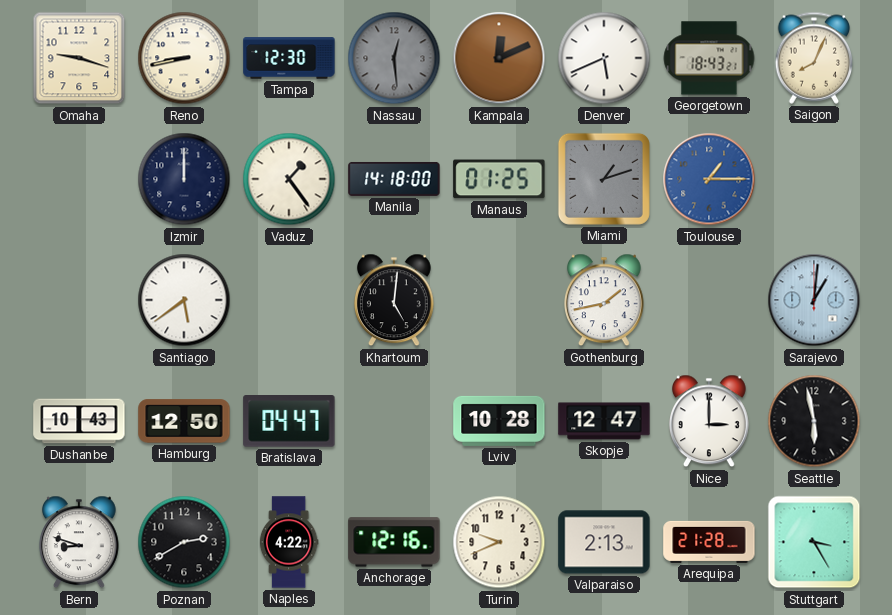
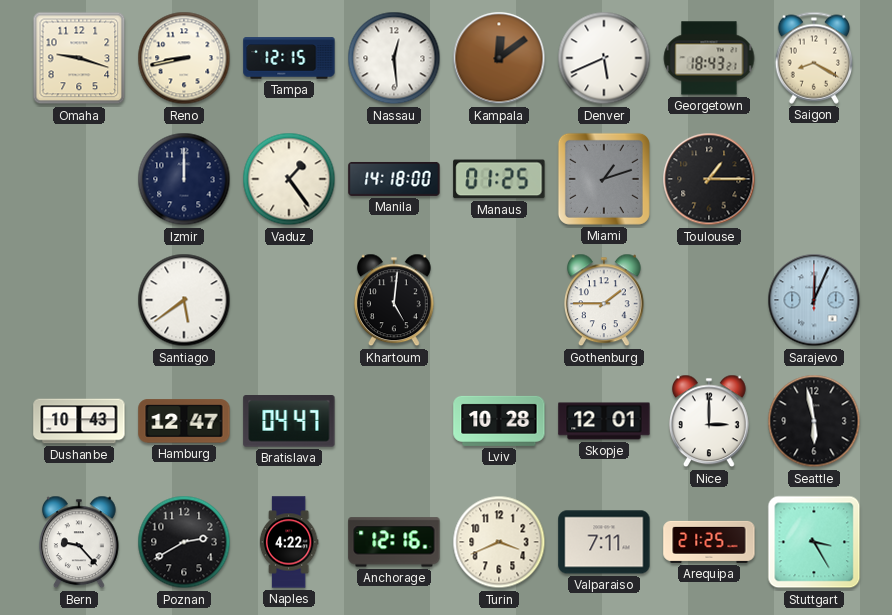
Tampa: 12:30 -> 12:15
Nassau dial: grey -> white
Kampala: 12:11 -> 12:09
Saigon: 8:04 -> 8:20
Toulouse dial: blue -> black
Gothenburg: 1:43 -> 1:45
Sarajevo: 1:01 -> 12:04
Hamburg: 12:50 -> 12:47
Skopje: 12:47 -> 12:01
Bern: 8:48 -> 9:23
Turin: 9:41 -> 3:41
Valparaiso: 2:13 -> 7:11
Arequipa: 21:28 -> 21:25
